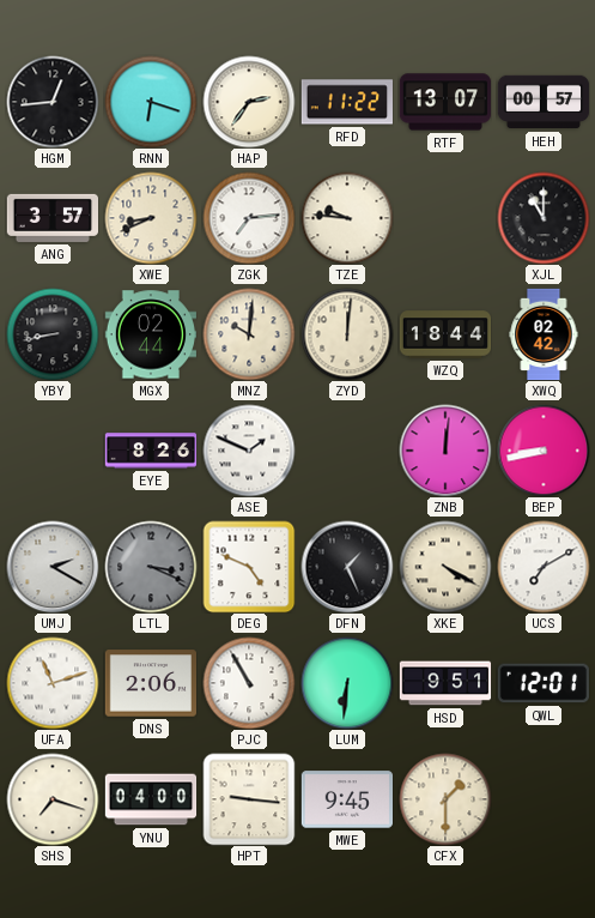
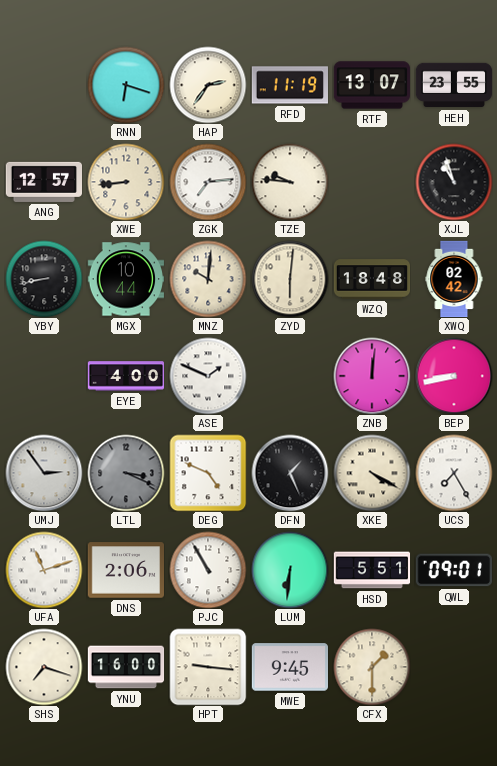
HGM: 12:44 -> none
RFD: 11:22 -> 11:19
HEH: 00:57 -> 23:55
ANG: 3:57 -> 12:57
XWE: 8:41 -> 8:44
XJL: 11:00 -> 10:57
MGX: 02:44 -> 10:44
ZYD: 12:01 -> 6:01
WZQ: 18:44 -> 18:48
EYE: 8:26 -> 4:00
UMJ: 2:20 -> 2:54
UCS: 7:10 -> 7:25
HSD: 9:51 -> 5:51
QWL: 12:01 -> 09:01
YNU: 04:00 -> 16:00
